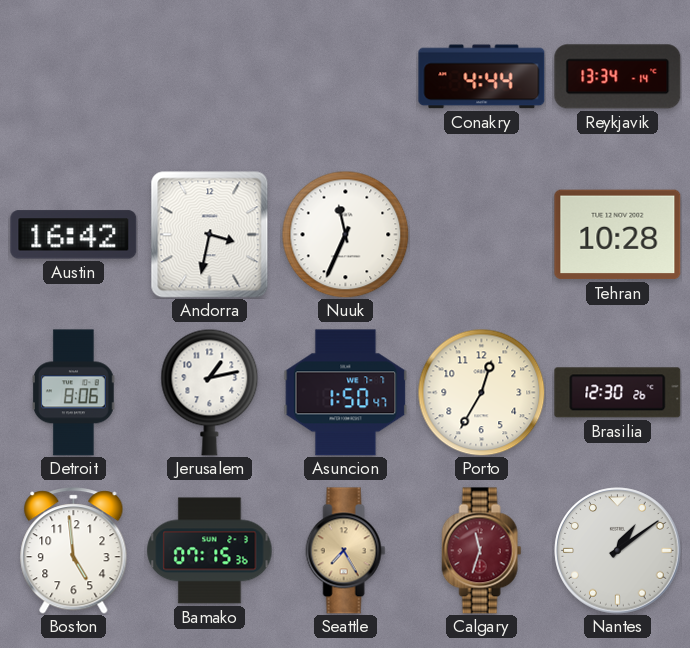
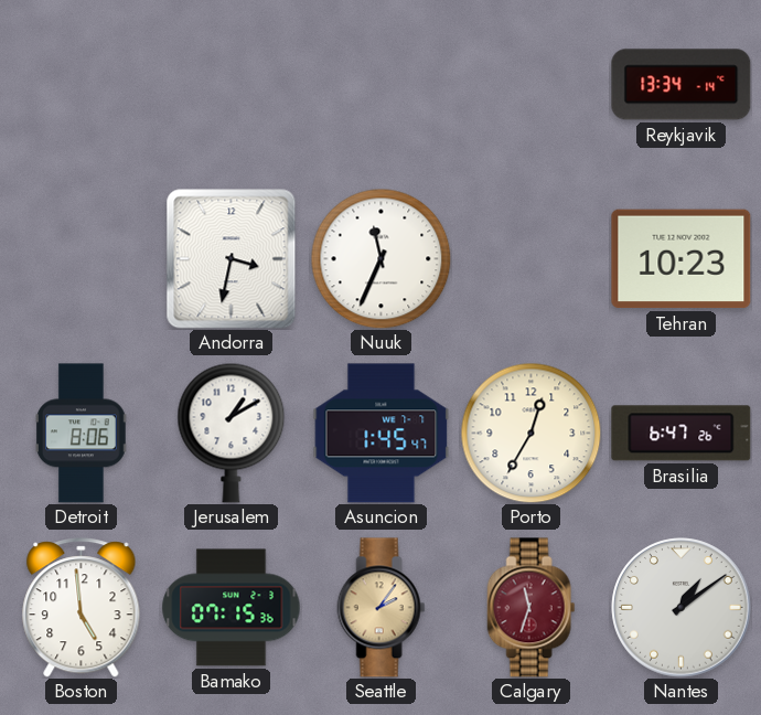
Conakry: 4:44 -> none
Austin: 16:42 -> none
Tehran: 10:28 -> 10:23
Jerusalem: 1:13 -> 1:10
Asuncion: 1:50 -> 1:45
Brasilia: 12:30 -> 6:47
Seattle: 7:25 -> 2:06
